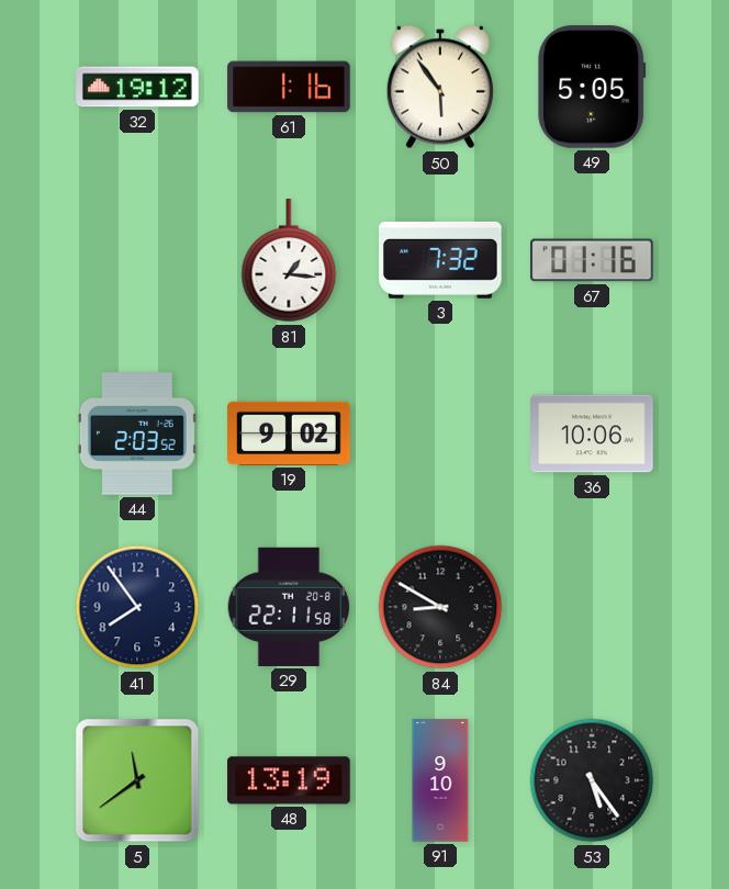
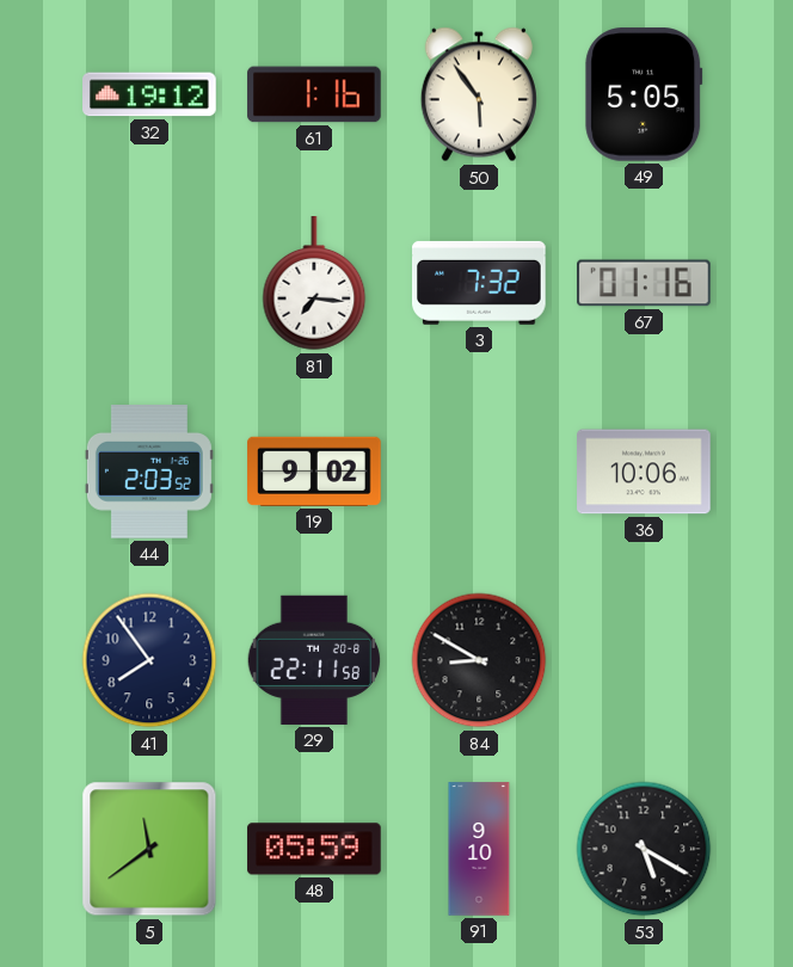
81: 1:16 -> 7:16
48: 13:19 -> 05:59
53: 5:24 -> 5:20
